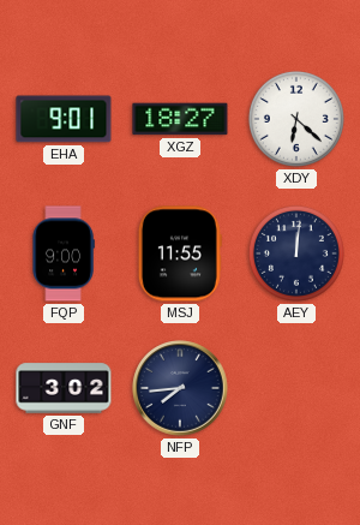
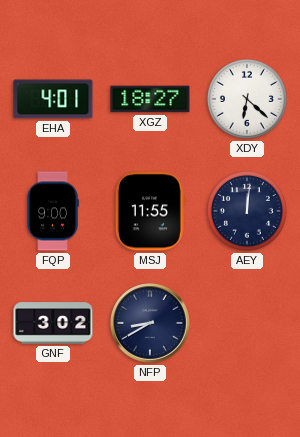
EHA: 9:01 -> 4:01
NFP: 7:44 -> 8:40
